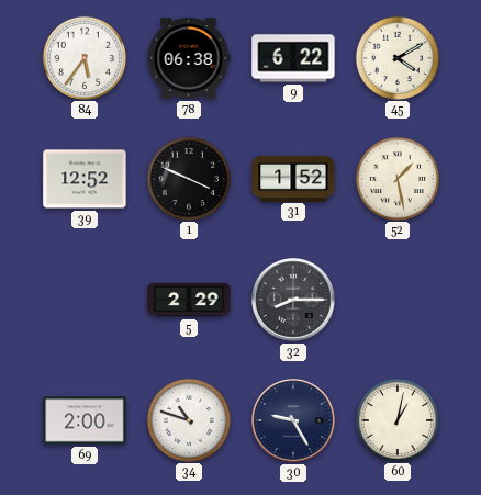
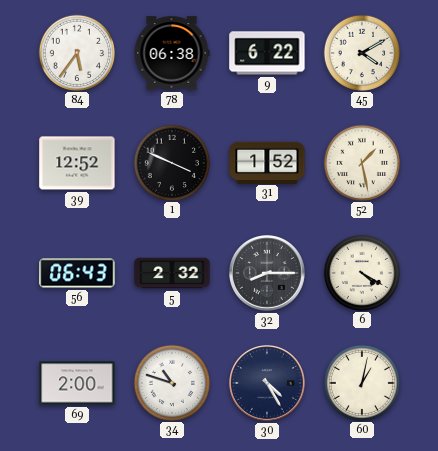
56: none -> 06:43
5: 2:29 -> 2:32
6: none -> 4:20
30: 9:25 -> 4:25
